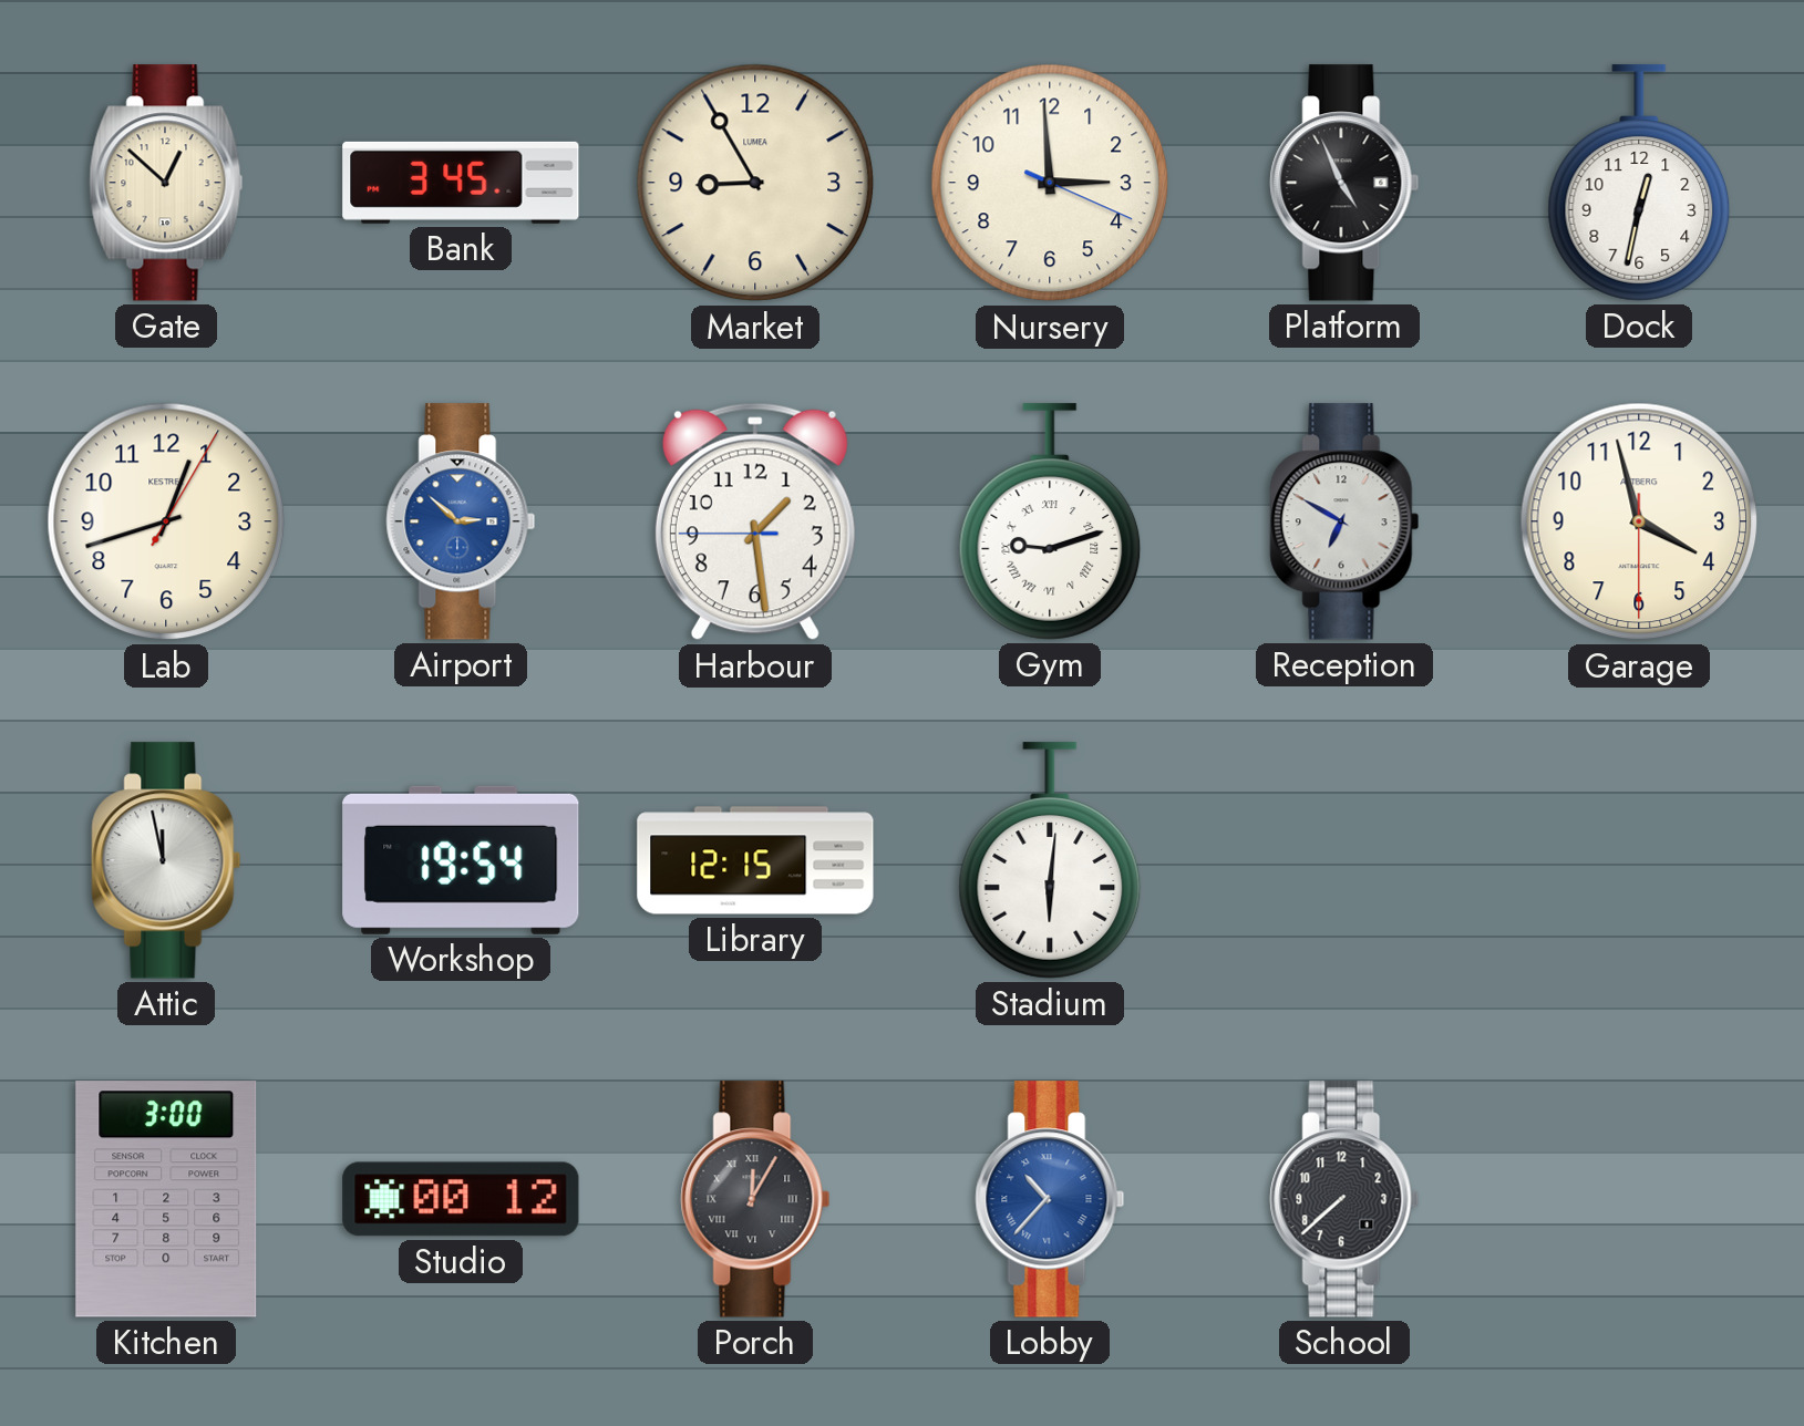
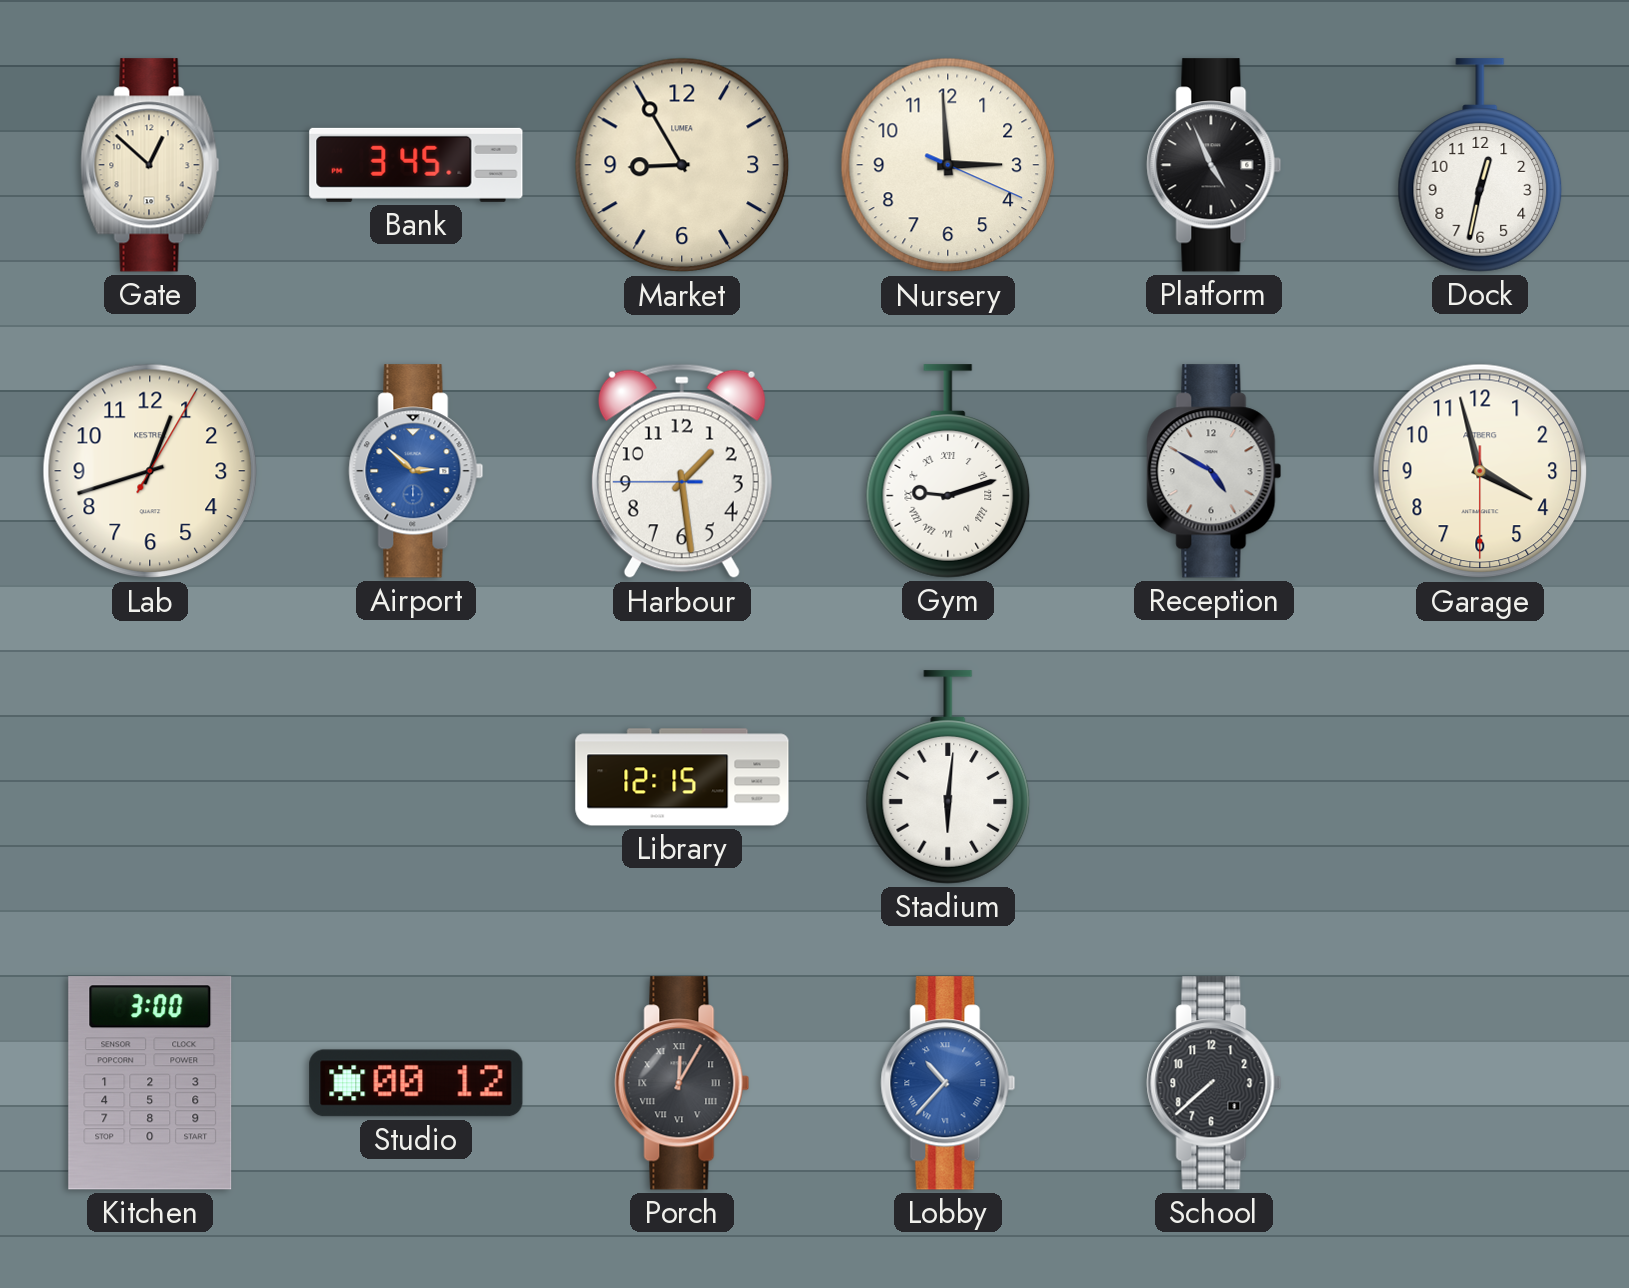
Reception: 6:50 -> 4:50
Attic: 11:58 -> none
Workshop: 19:54 -> none
